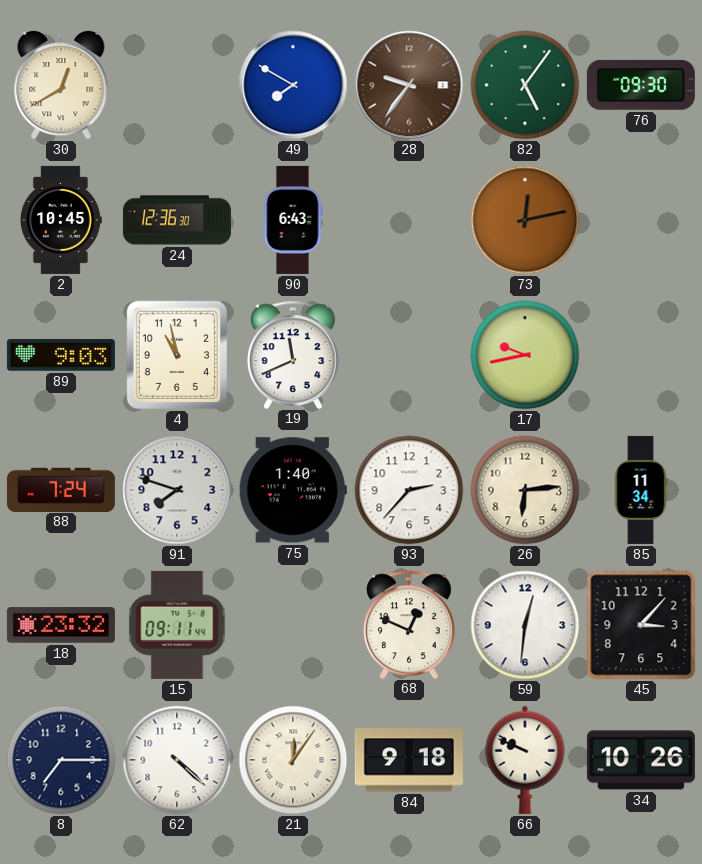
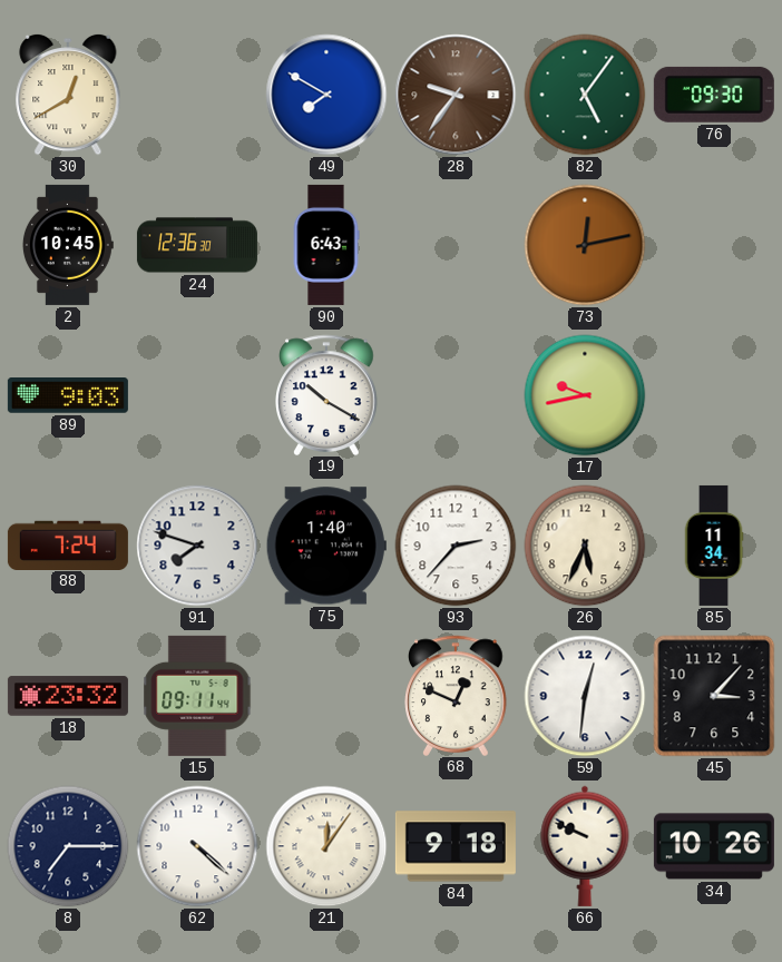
4: 10:58 -> none
19: 11:41 -> 10:20
26: 6:14 -> 5:34
